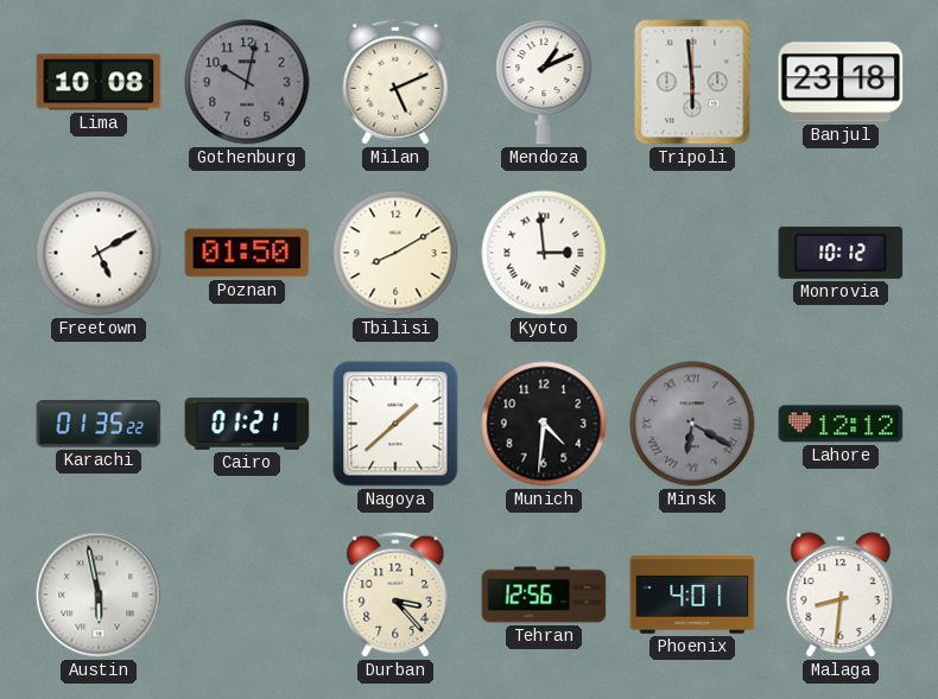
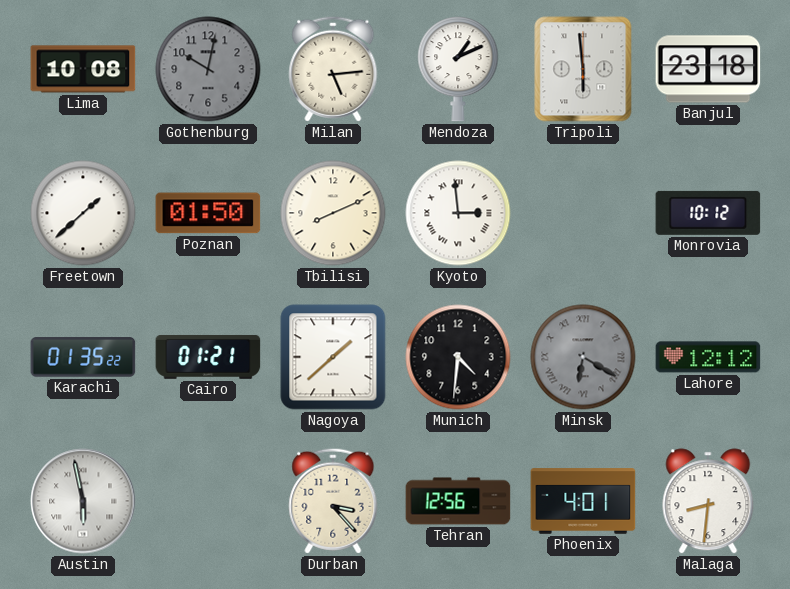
Milan: 5:11 -> 5:14
Freetown: 5:10 -> 1:38
Tbilisi: 8:10 -> 8:11
